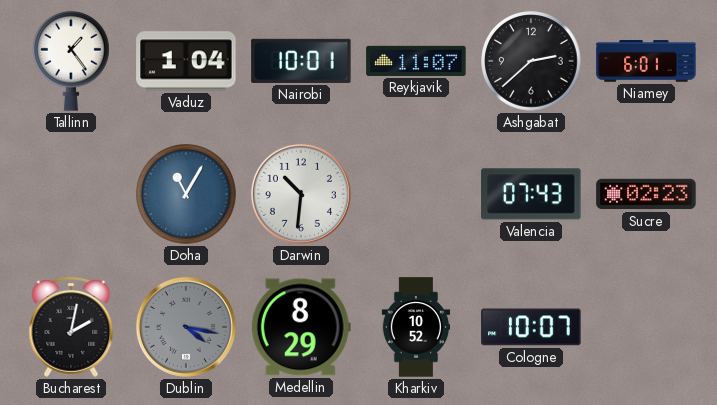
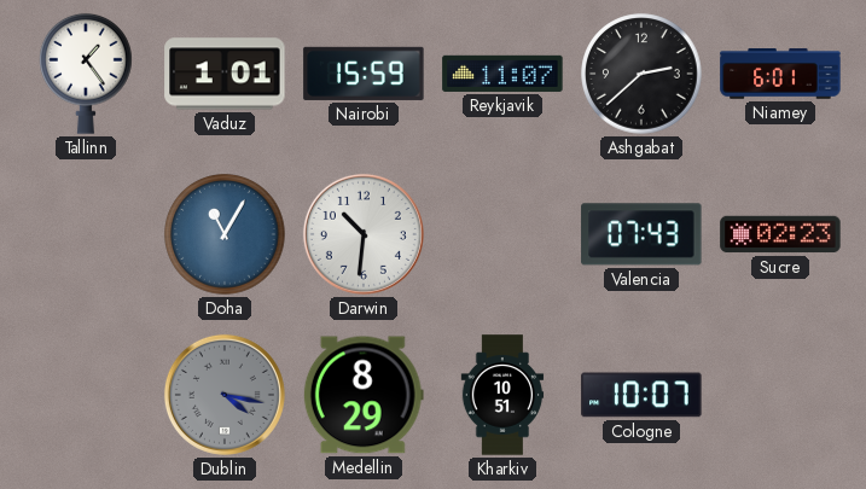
Vaduz: 1:04 -> 1:01
Nairobi: 10:01 -> 15:59
Bucharest: 2:02 -> none
Kharkiv: 10:52 -> 10:51
